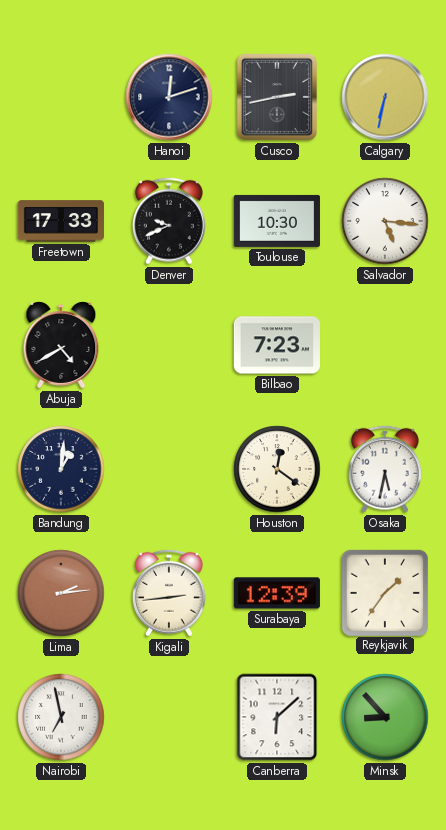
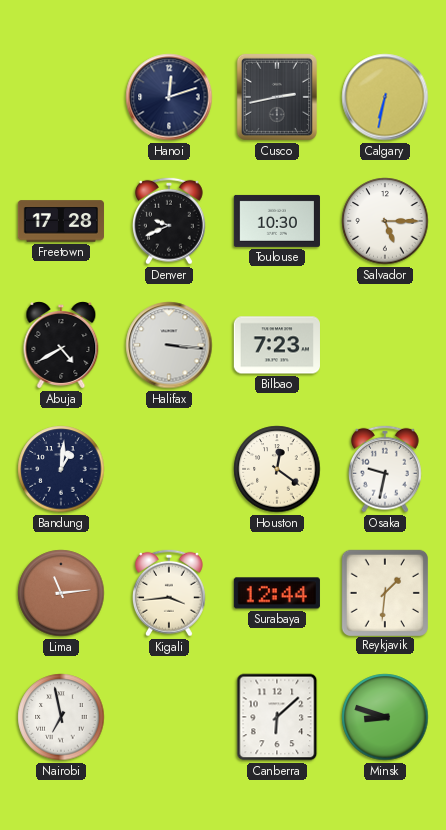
Freetown: 17:33 -> 17:28
Salvador: 5:16 -> 5:15
Halifax: none -> 3:16
Osaka: 5:32 -> 9:32
Lima: 2:14 -> 11:14
Kigali: 2:44 -> 3:44
Surabaya: 12:39 -> 12:44
Reykjavik: 1:36 -> 1:31
Minsk: 8:53 -> 8:48
